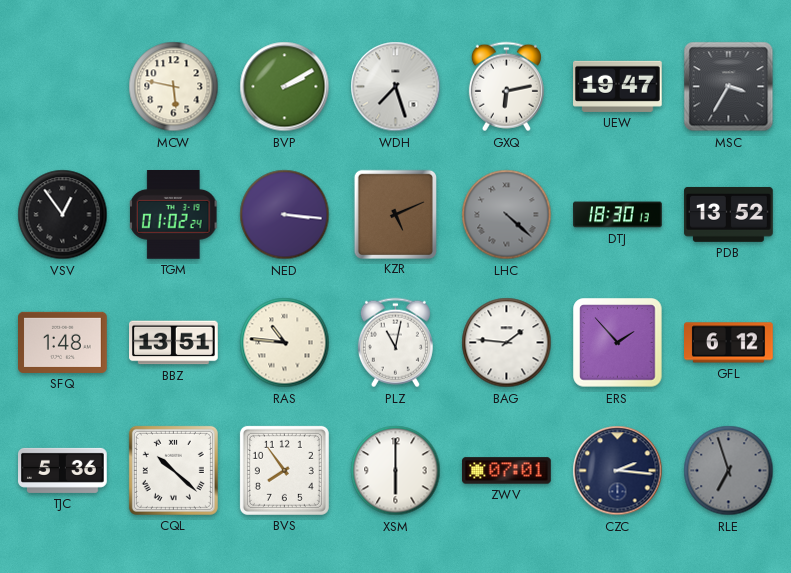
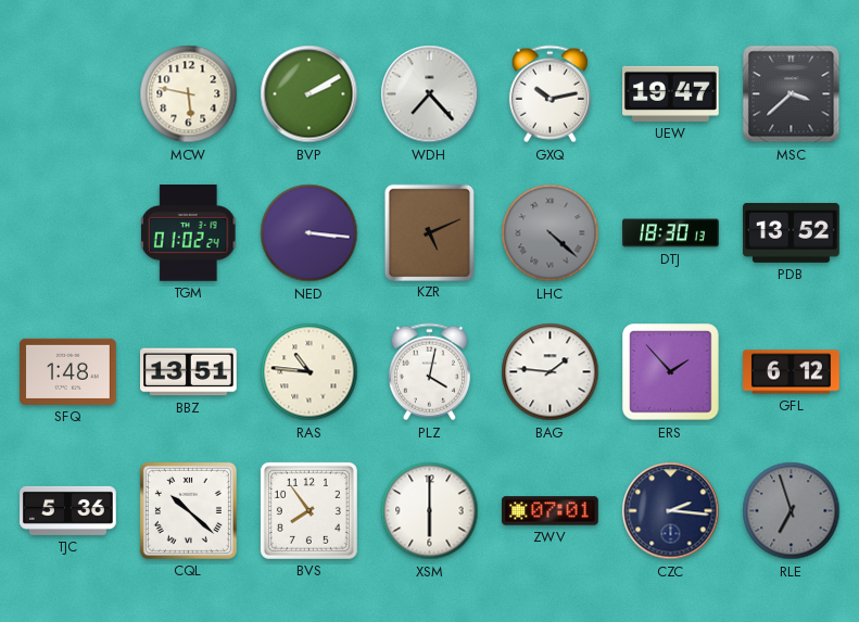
WDH: 7:27 -> 7:23
GXQ: 6:13 -> 10:13
MSC: 3:35 -> 3:38
VSV: 12:54 -> none
PLZ: 11:02 -> 4:02
